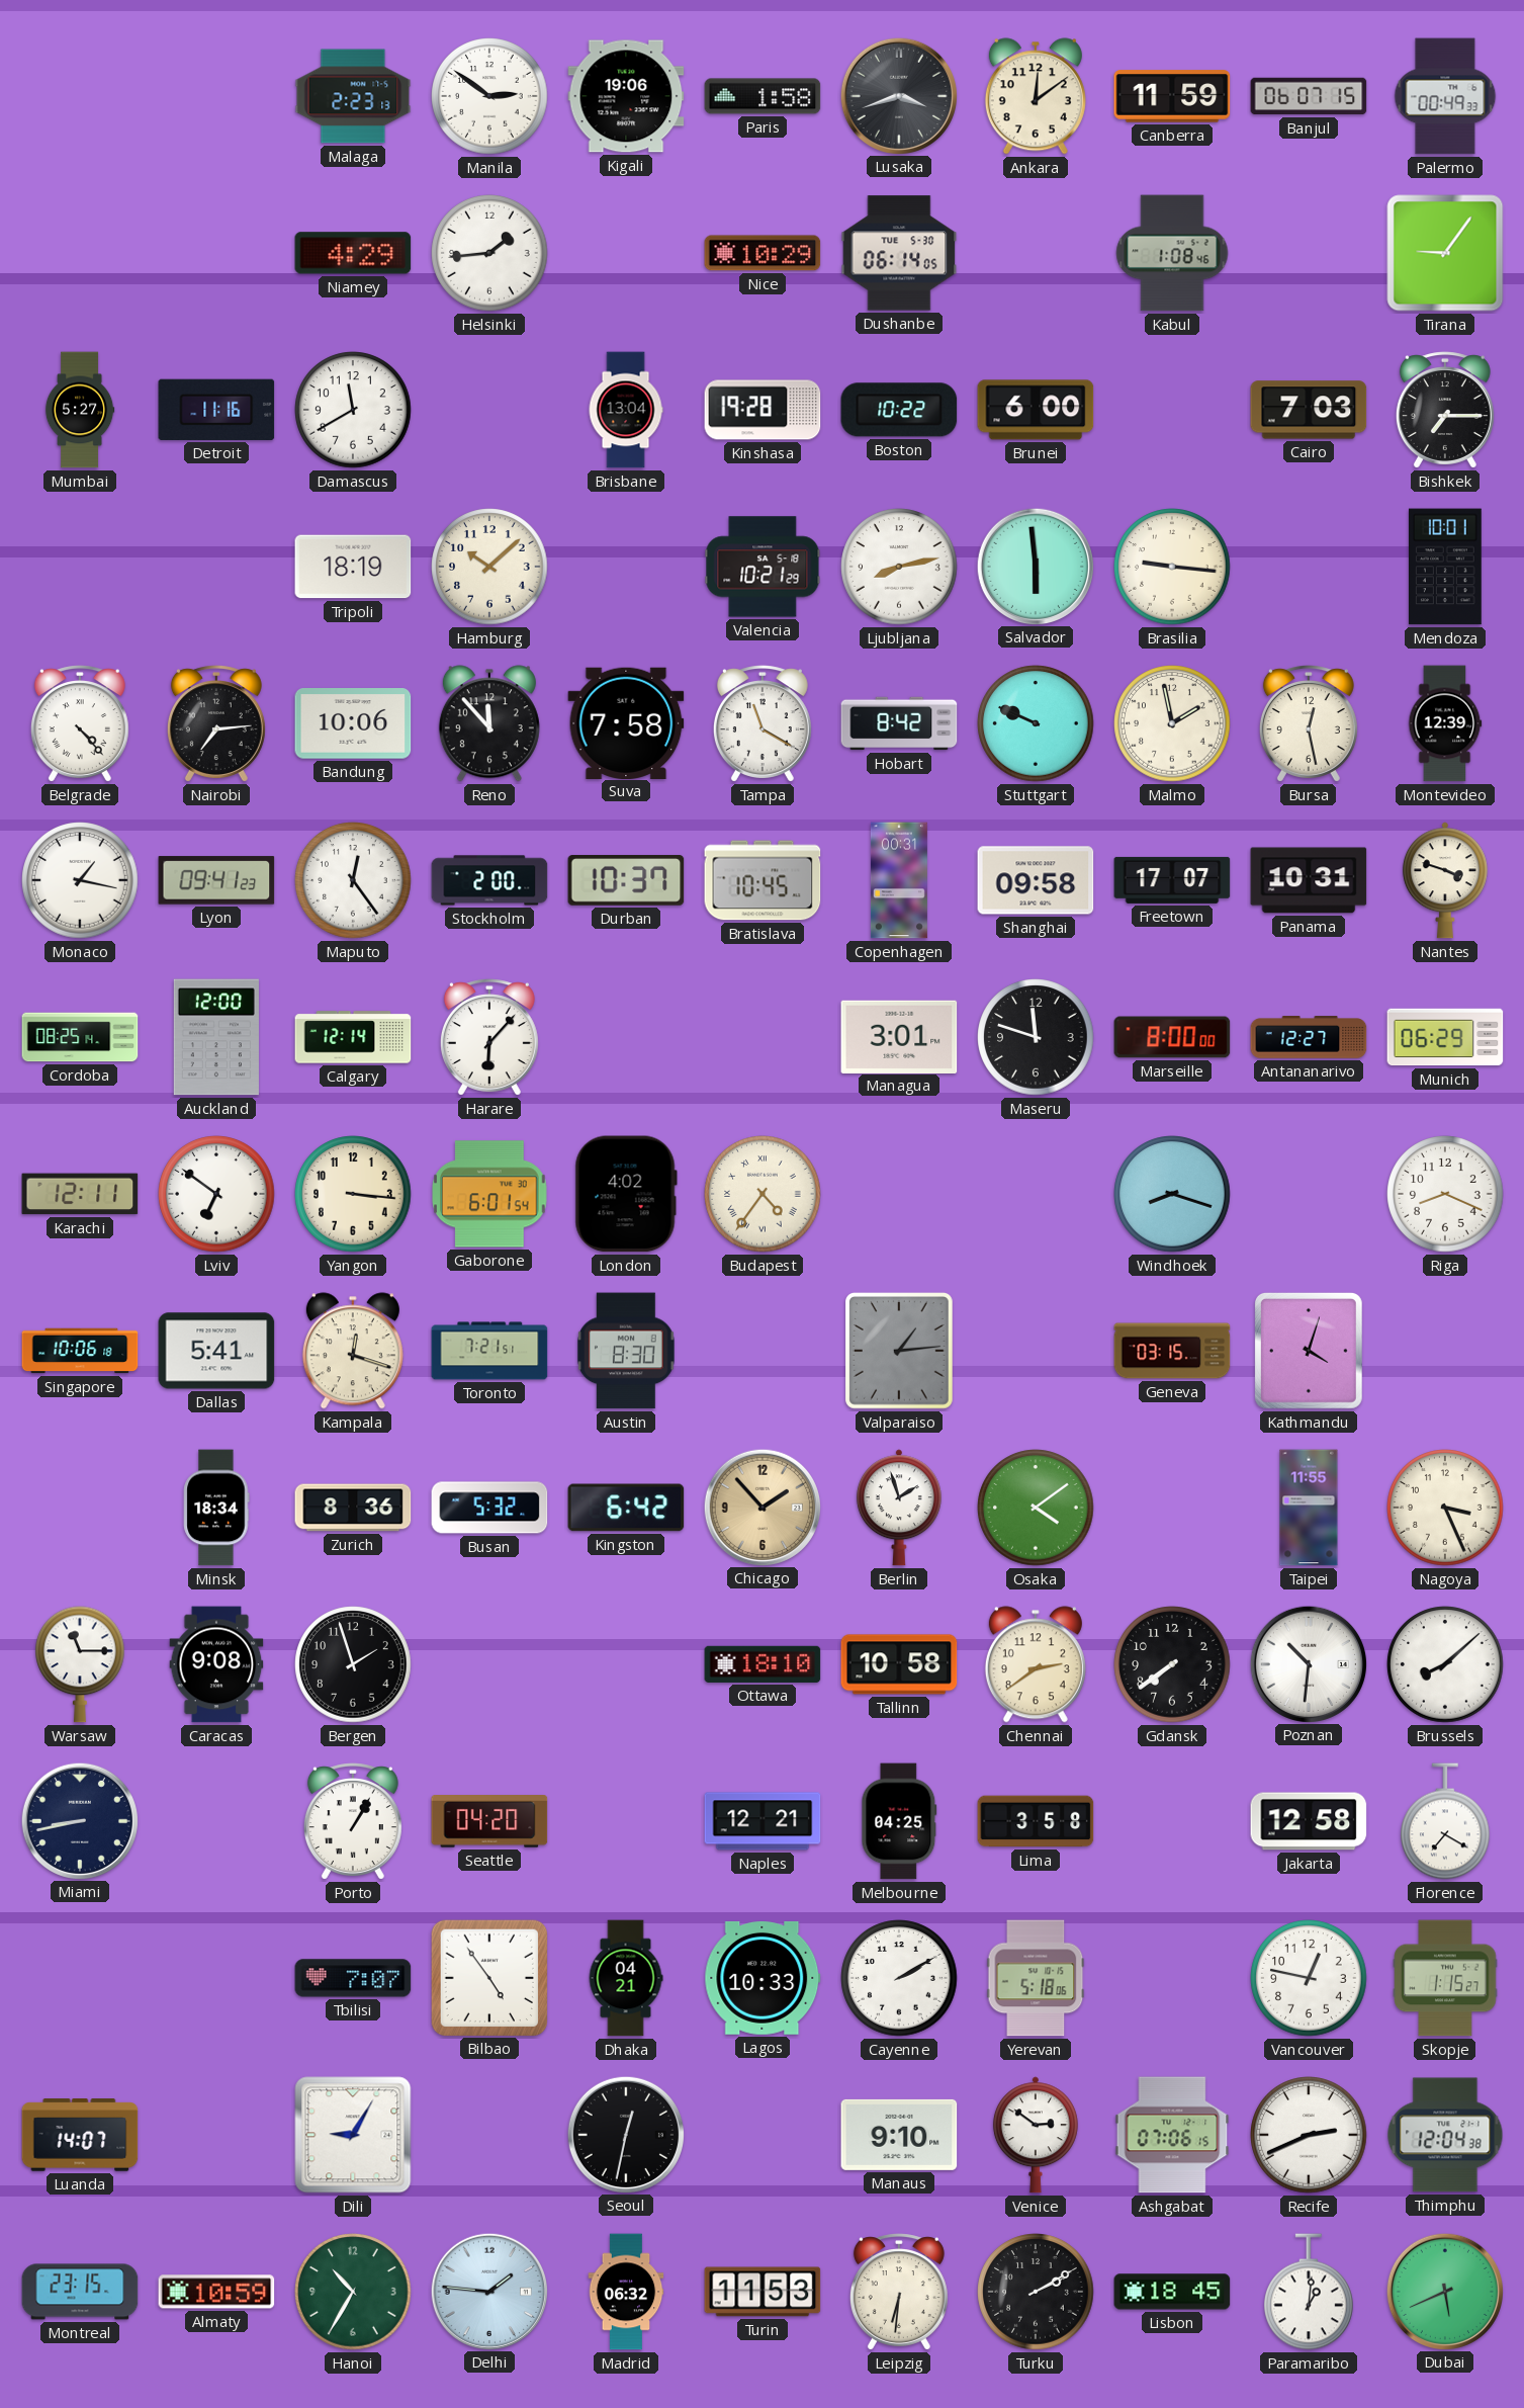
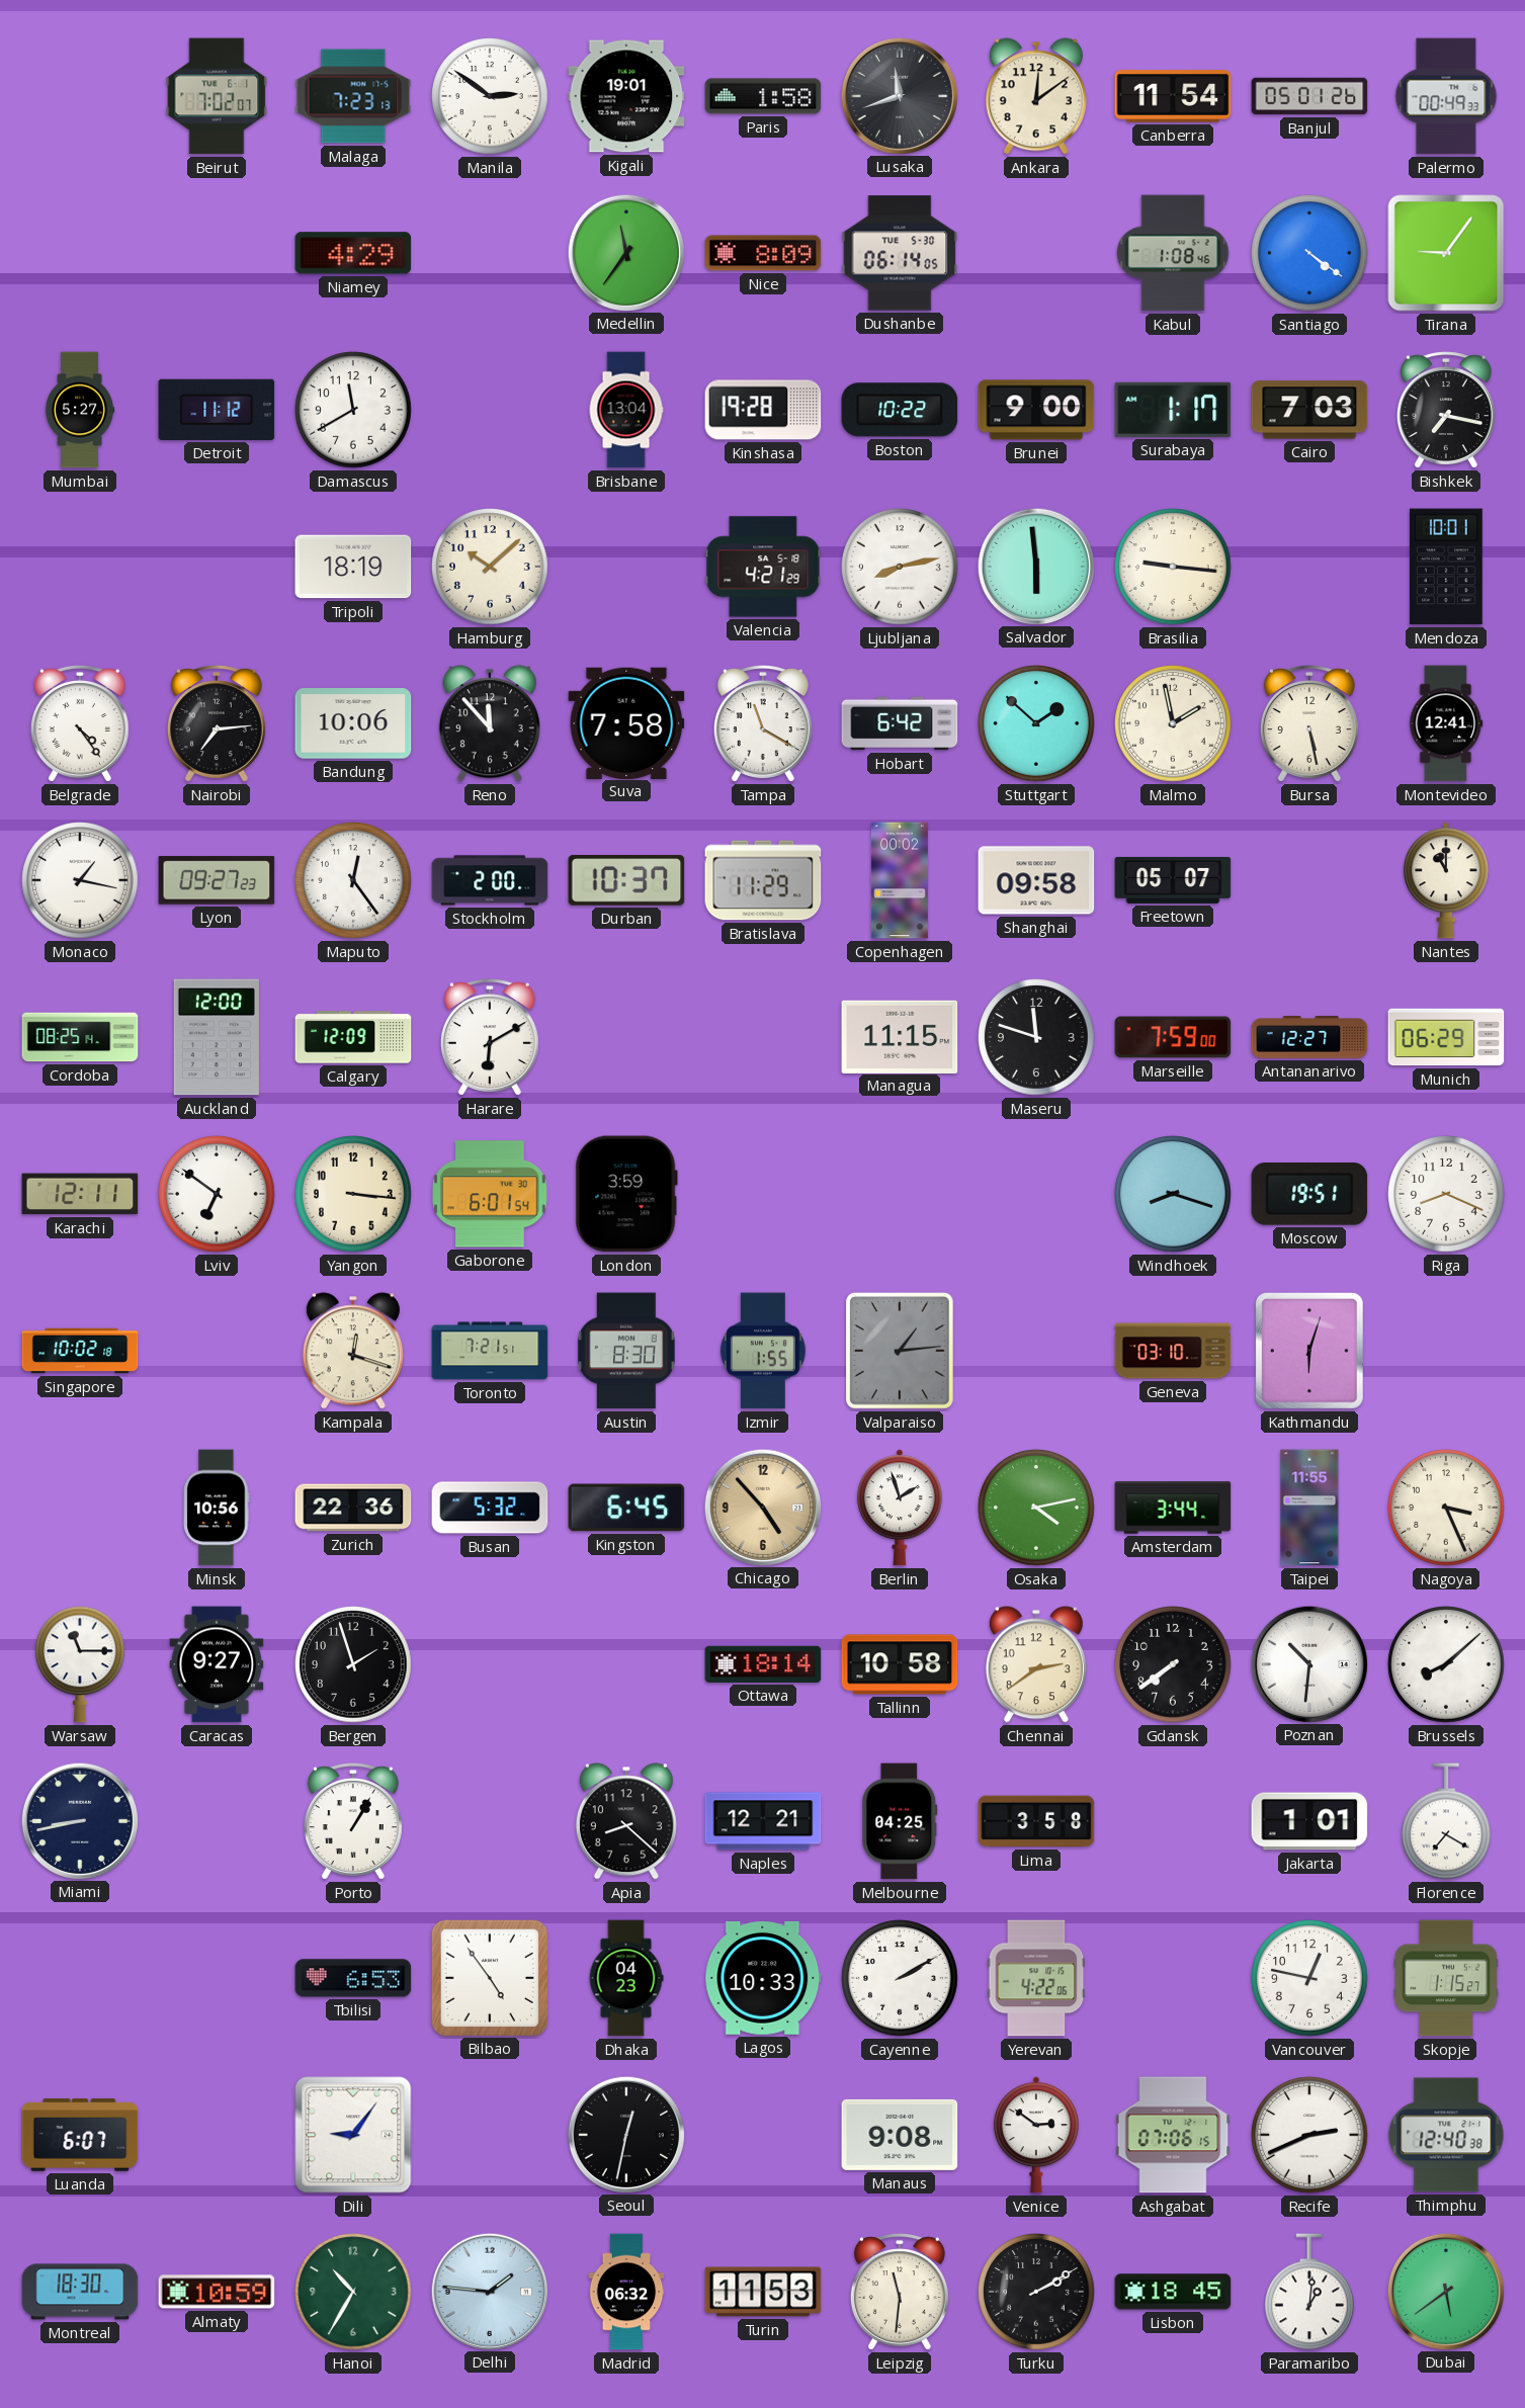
Beirut: none -> 7:02
Malaga: 2:23 -> 7:23
Kigali: 19:06 -> 19:01
Lusaka: 3:42 -> 11:42
Canberra: 11:59 -> 11:54
Banjul: 06:07 -> 05:01
Helsinki: 1:44 -> none
Medellin: none -> 11:36
Nice: 10:29 -> 8:09
Santiago: none -> 4:21
Detroit: 11:16 -> 11:12
Brunei: 6:00 -> 9:00
Surabaya: none -> 1:17
Bishkek: 7:15 -> 7:17
Valencia: 10:21 -> 4:21
Belgrade: 4:23 -> 4:24
Hobart: 8:42 -> 6:42
Stuttgart: 9:49 -> 1:52
Bursa: 12:28 -> 5:28
Montevideo: 12:39 -> 12:41
Lyon: 09:41 -> 09:27
Bratislava: 10:45 -> 11:29
Copenhagen: 00:31 -> 00:02
Freetown: 17:07 -> 05:07
Panama: 10:31 -> none
Nantes: 3:48 -> 11:00
Calgary: 12:14 -> 12:09
Harare: 6:07 -> 6:10
Managua: 3:01 -> 11:15
Marseille: 8:00 -> 7:59
London: 4:02 -> 3:59
Budapest: 4:36 -> none
Moscow: none -> 19:51
Singapore: 10:06 -> 10:02
Dallas: 5:41 -> none
Izmir: none -> 1:55
Geneva: 03:15 -> 03:10
Kathmandu: 4:03 -> 6:03
Minsk: 18:34 -> 10:56
Zurich: 8:36 -> 22:36
Kingston: 6:42 -> 6:45
Chicago: 1:53 -> 4:53
Osaka: 4:09 -> 4:13
Amsterdam: none -> 3:44
Caracas: 9:08 -> 9:27
Ottawa: 18:10 -> 18:14
Seattle: 04:20 -> none
Apia: none -> 8:22
Jakarta: 12:58 -> 1:01
Tbilisi: 7:07 -> 6:53
Dhaka: 04:21 -> 04:23
Yerevan: 5:18 -> 4:22
Luanda: 14:07 -> 6:07
Dili: 9:05 -> 9:06
Manaus: 9:10 -> 9:08
Thimphu: 12:04 -> 12:40
Montreal: 23:15 -> 18:30
Leipzig: 6:31 -> 11:31
Dubai: 5:41 -> 5:39
